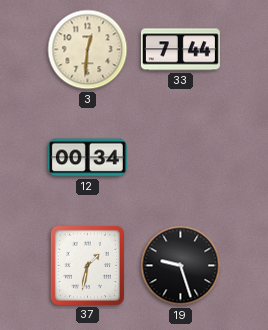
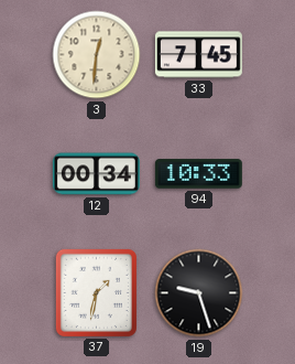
33: 7:44 -> 7:45
94: none -> 10:33
